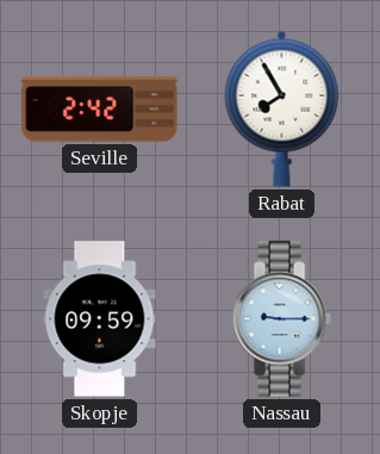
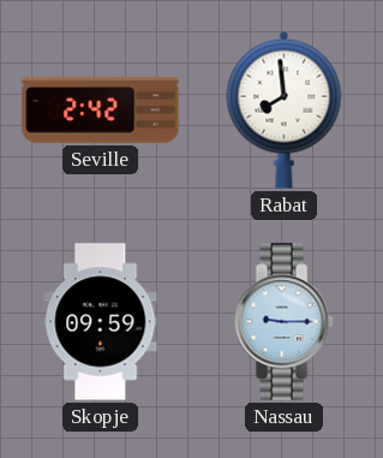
Rabat: 7:55 -> 7:59
